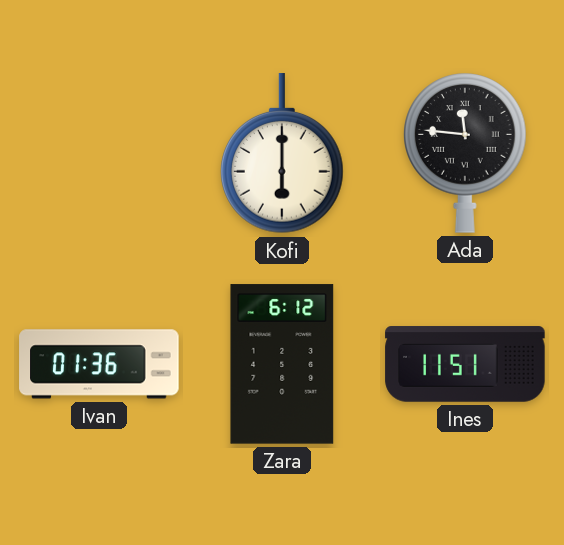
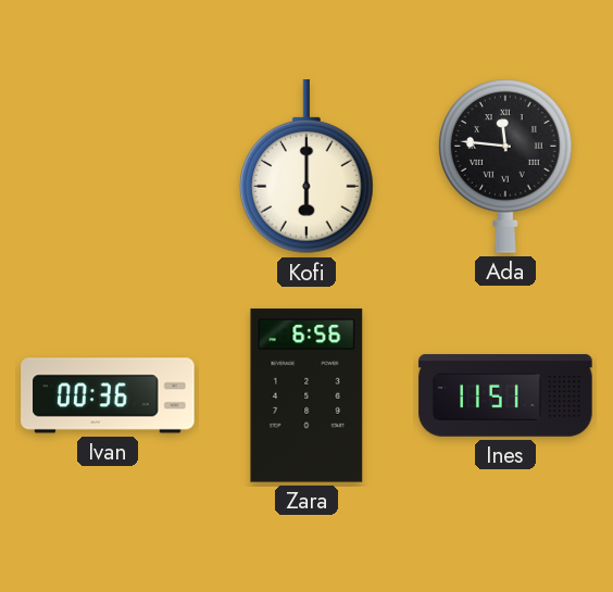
Ivan: 01:36 -> 00:36
Zara: 6:12 -> 6:56
